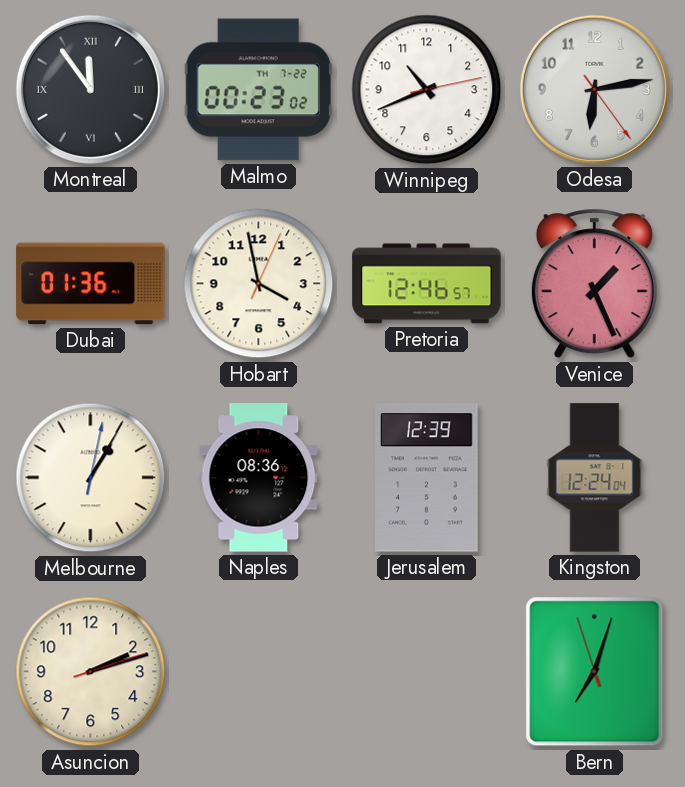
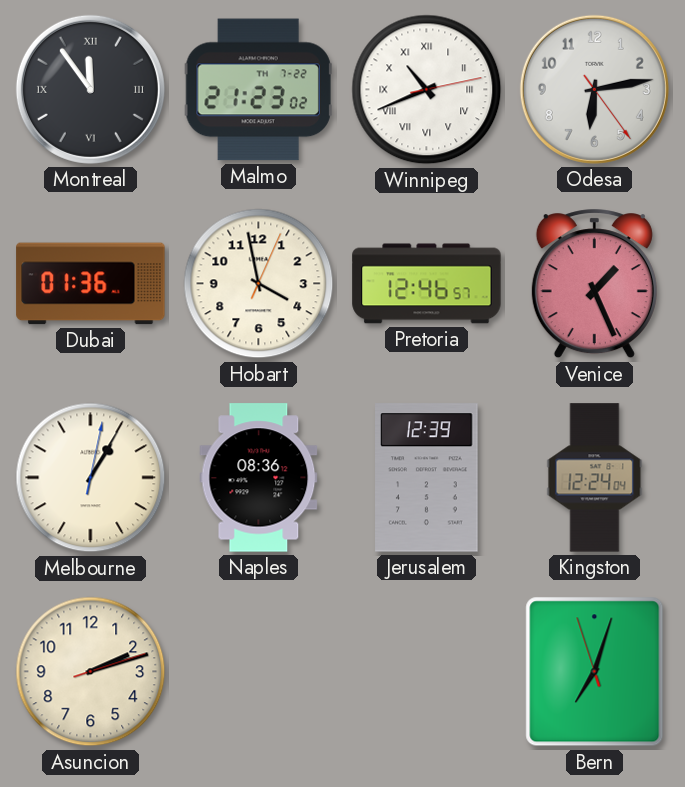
Malmo: 00:23 -> 21:23
Winnipeg numerals: Arabic -> Roman
